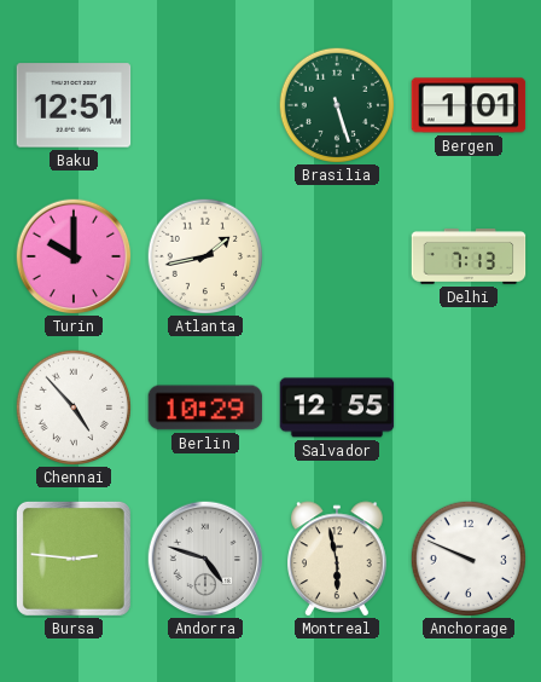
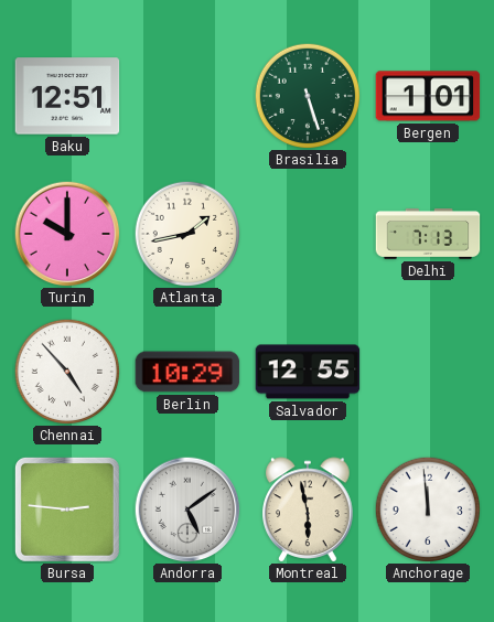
Andorra: 4:48 -> 5:09
Anchorage: 9:49 -> 11:59
